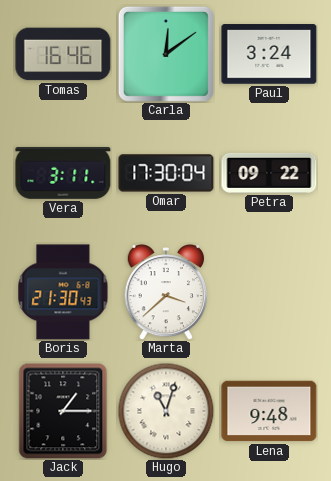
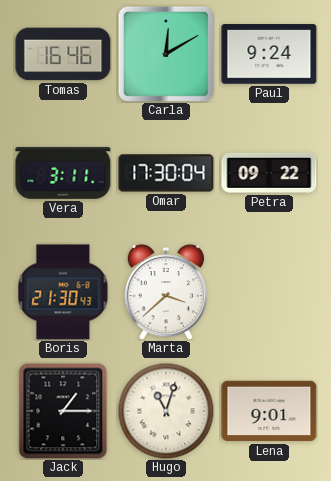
Carla: 12:09 -> 12:10
Paul: 3:24 -> 9:24
Lena: 9:48 -> 9:01
